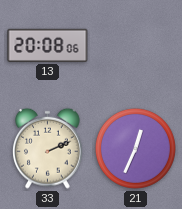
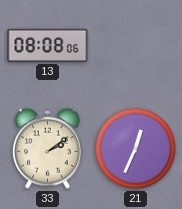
13: 20:08 -> 08:08
33: 2:11 -> 2:09
